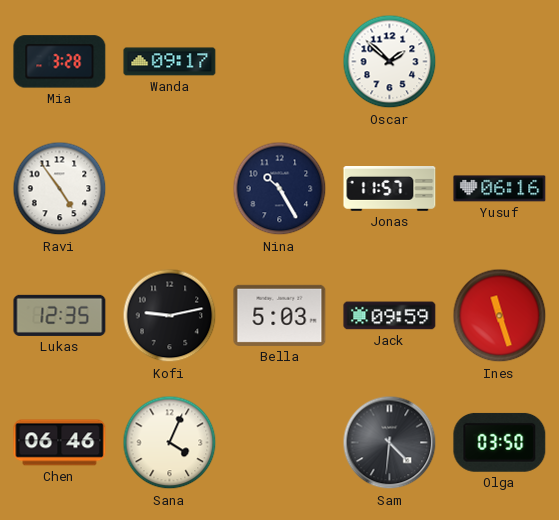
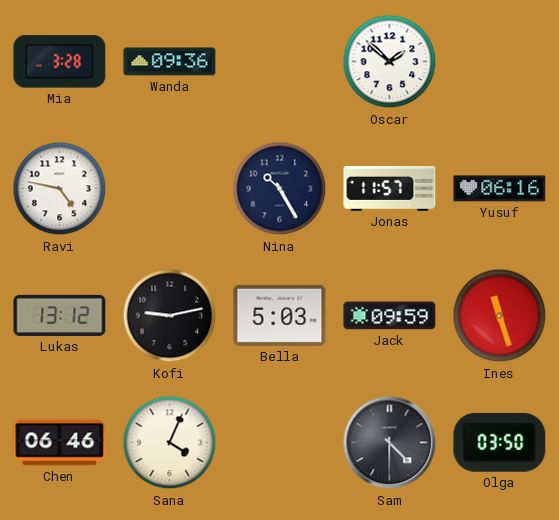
Wanda: 09:17 -> 09:36
Ravi: 4:54 -> 4:47
Lukas: 12:35 -> 13:12
Sam: 4:31 -> 4:30
